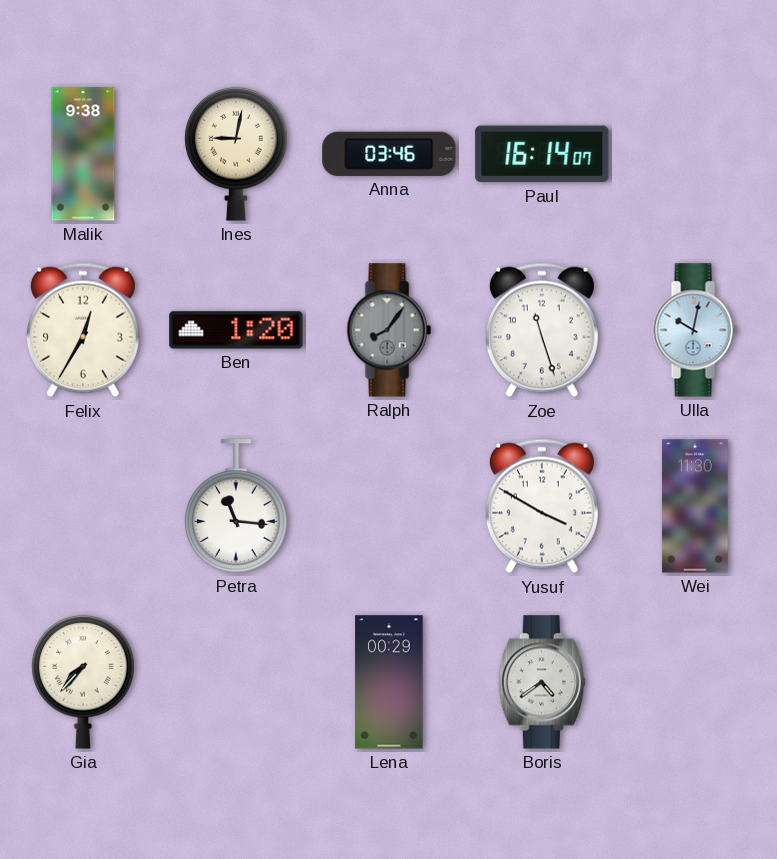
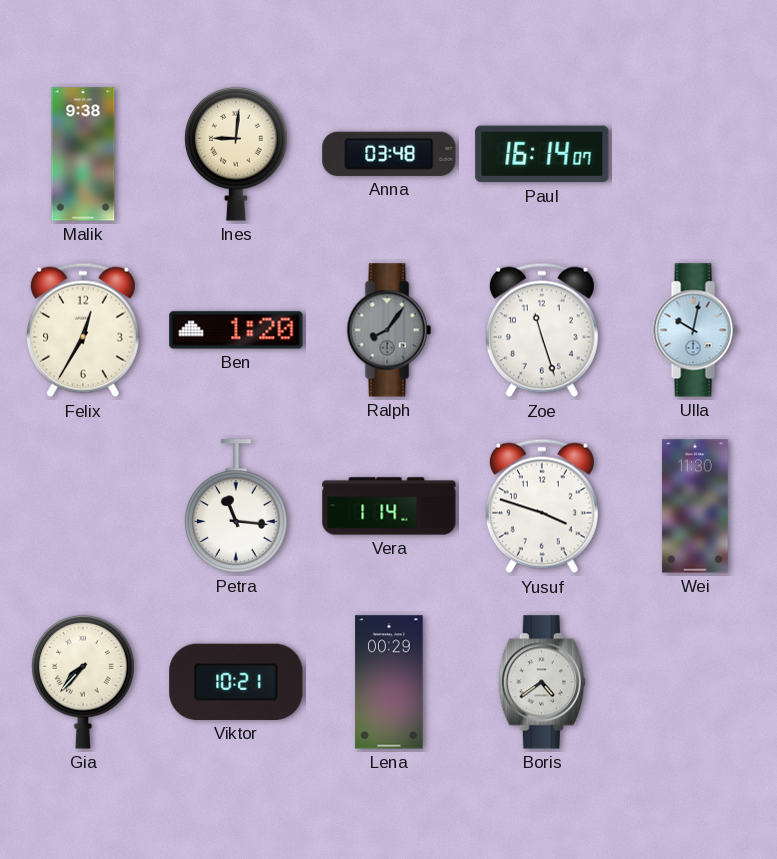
Ines: 9:02 -> 9:01
Anna: 03:46 -> 03:48
Vera: none -> 1:14
Yusuf: 3:50 -> 3:48
Viktor: none -> 10:21
